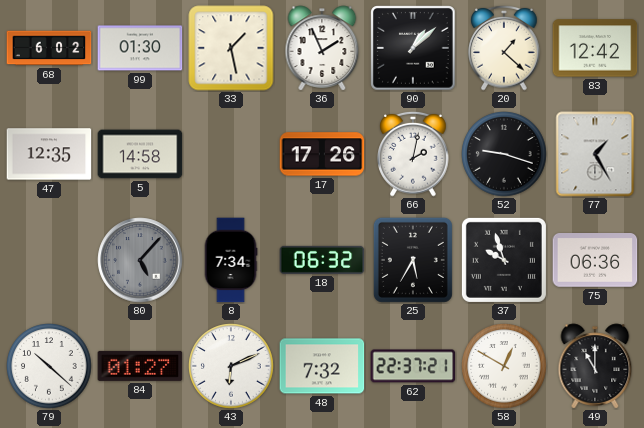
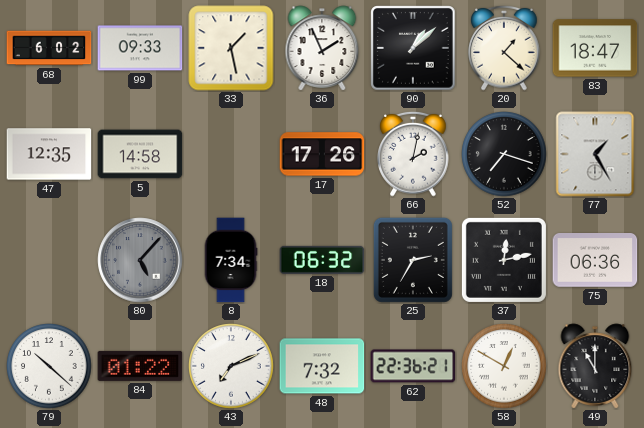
99: 01:30 -> 09:33
83: 12:42 -> 18:47
52: 9:18 -> 7:18
25: 5:35 -> 2:35
37: 9:57 -> 12:13
84: 01:27 -> 01:22
43: 6:11 -> 7:11
62: 22:37 -> 22:36
